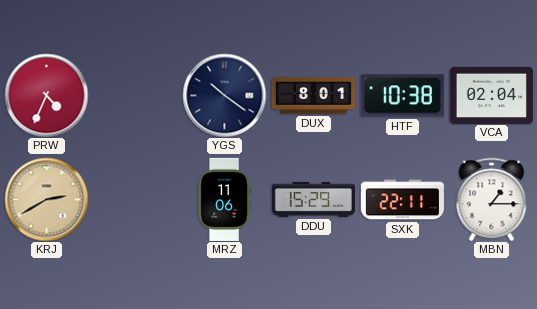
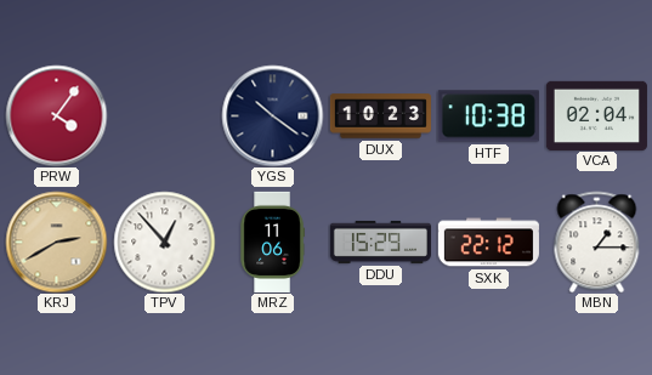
PRW: 4:34 -> 4:06
DUX: 8:01 -> 10:23
TPV: none -> 12:53
SXK: 22:11 -> 22:12
